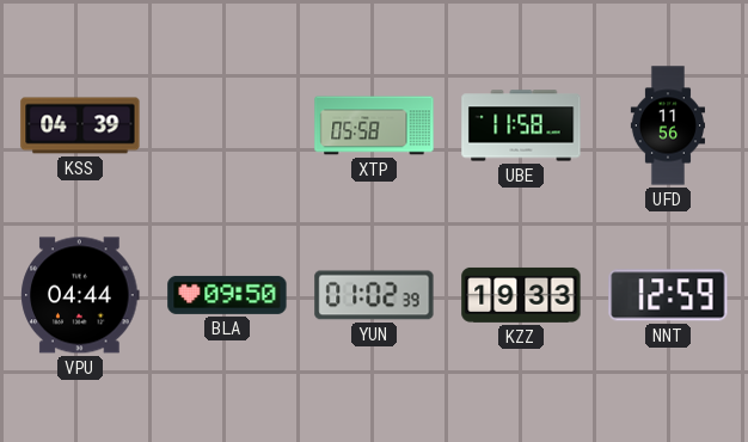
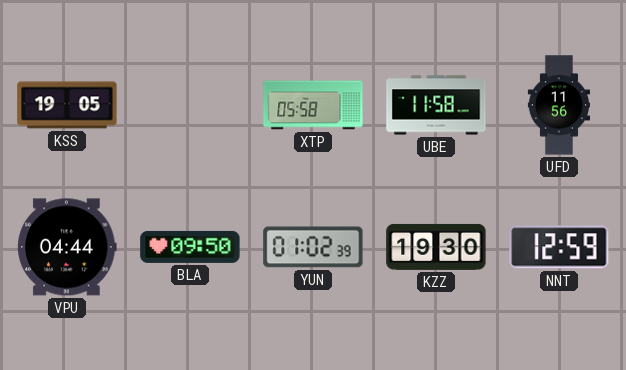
KSS: 04:39 -> 19:05
KZZ: 19:33 -> 19:30
